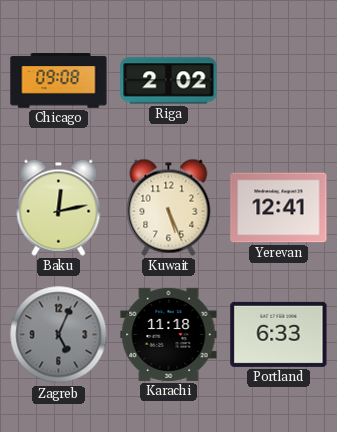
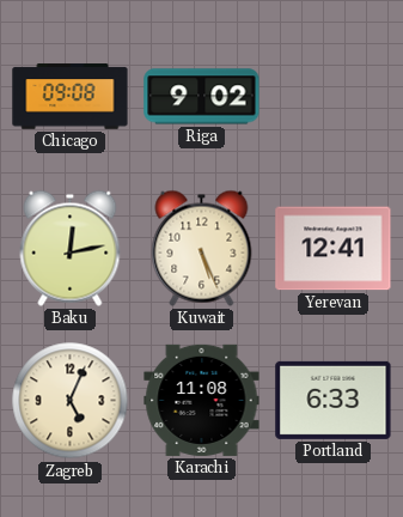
Riga: 2:02 -> 9:02
Zagreb dial: grey -> cream
Karachi: 11:18 -> 11:08
